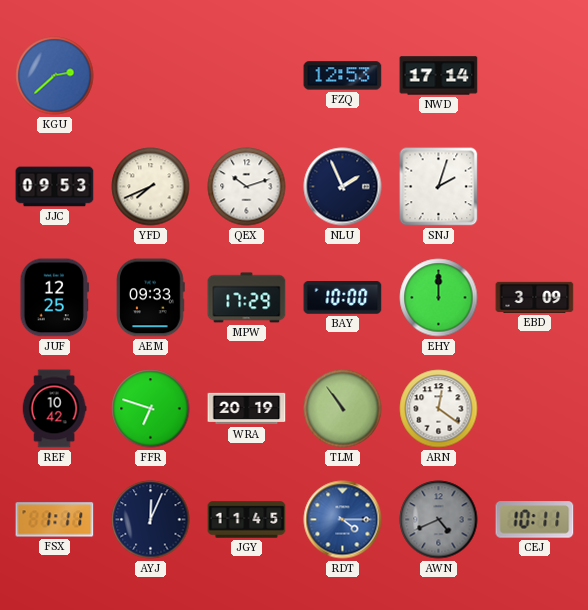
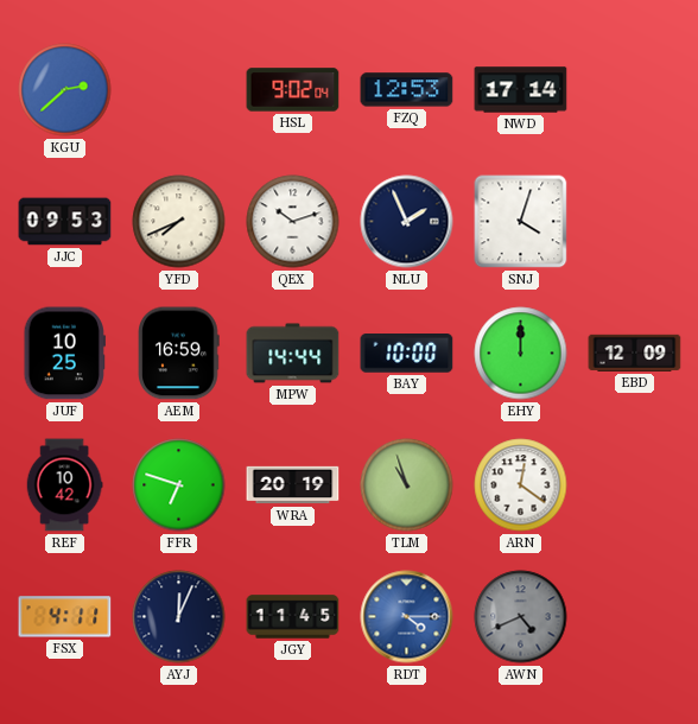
HSL: none -> 9:02
SNJ: 2:03 -> 4:03
JUF: 12:25 -> 10:25
AEM: 09:33 -> 16:59
MPW: 17:29 -> 14:44
EBD: 3:09 -> 12:09
TLM: 10:54 -> 10:57
FSX: 1:11 -> 4:11
CEJ: 10:11 -> none
